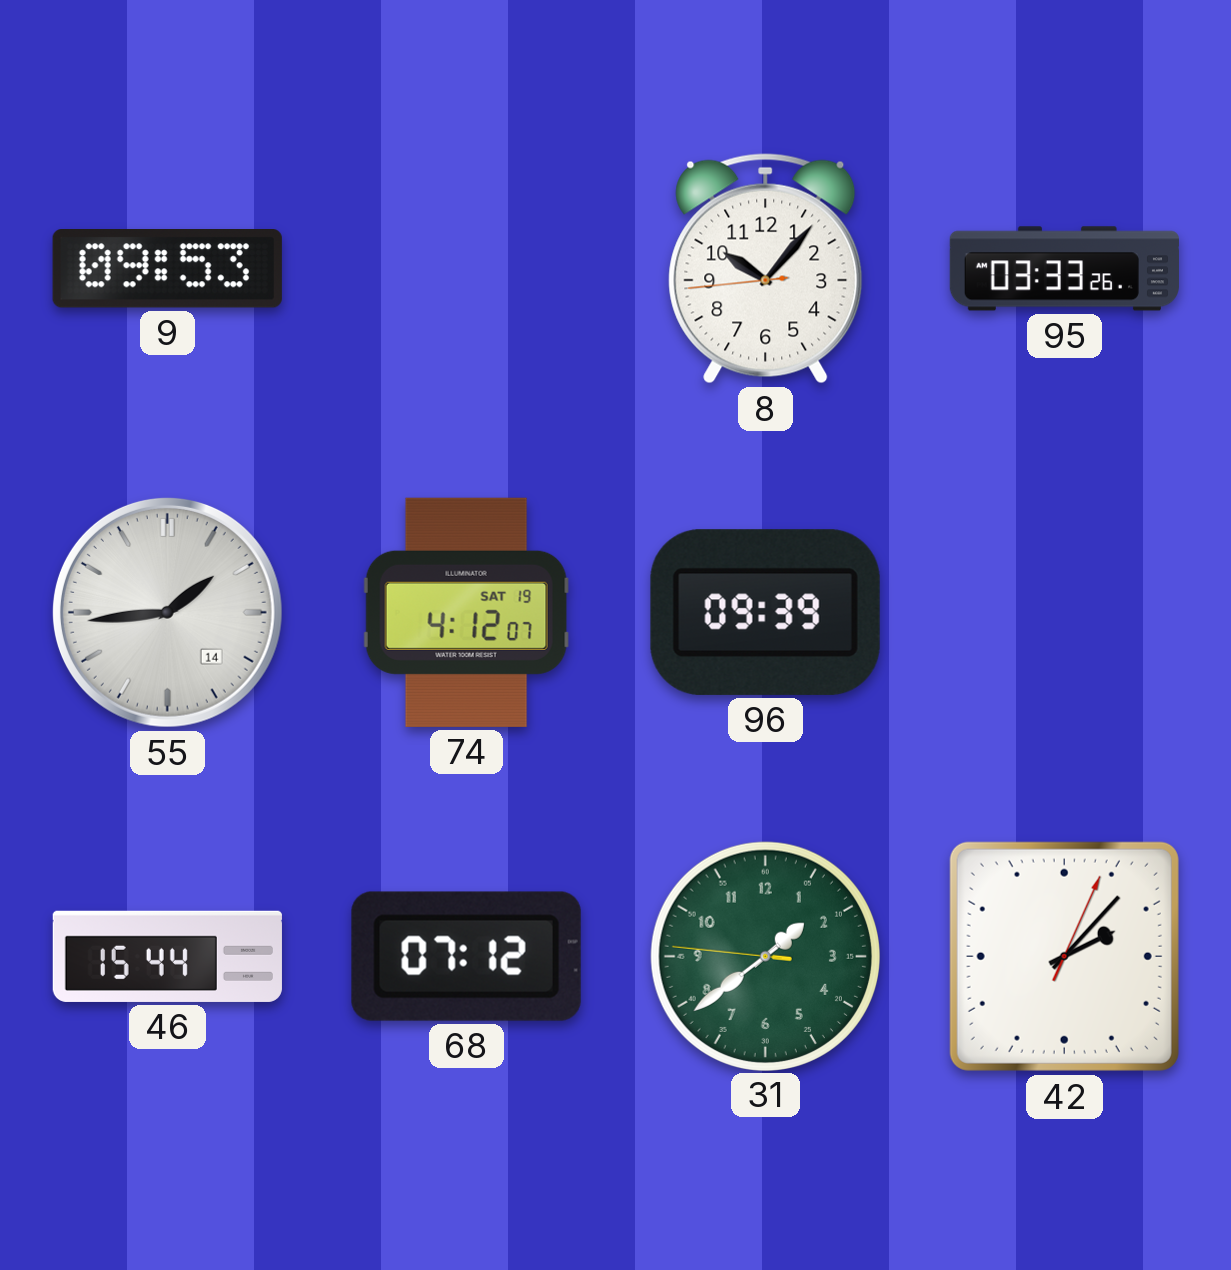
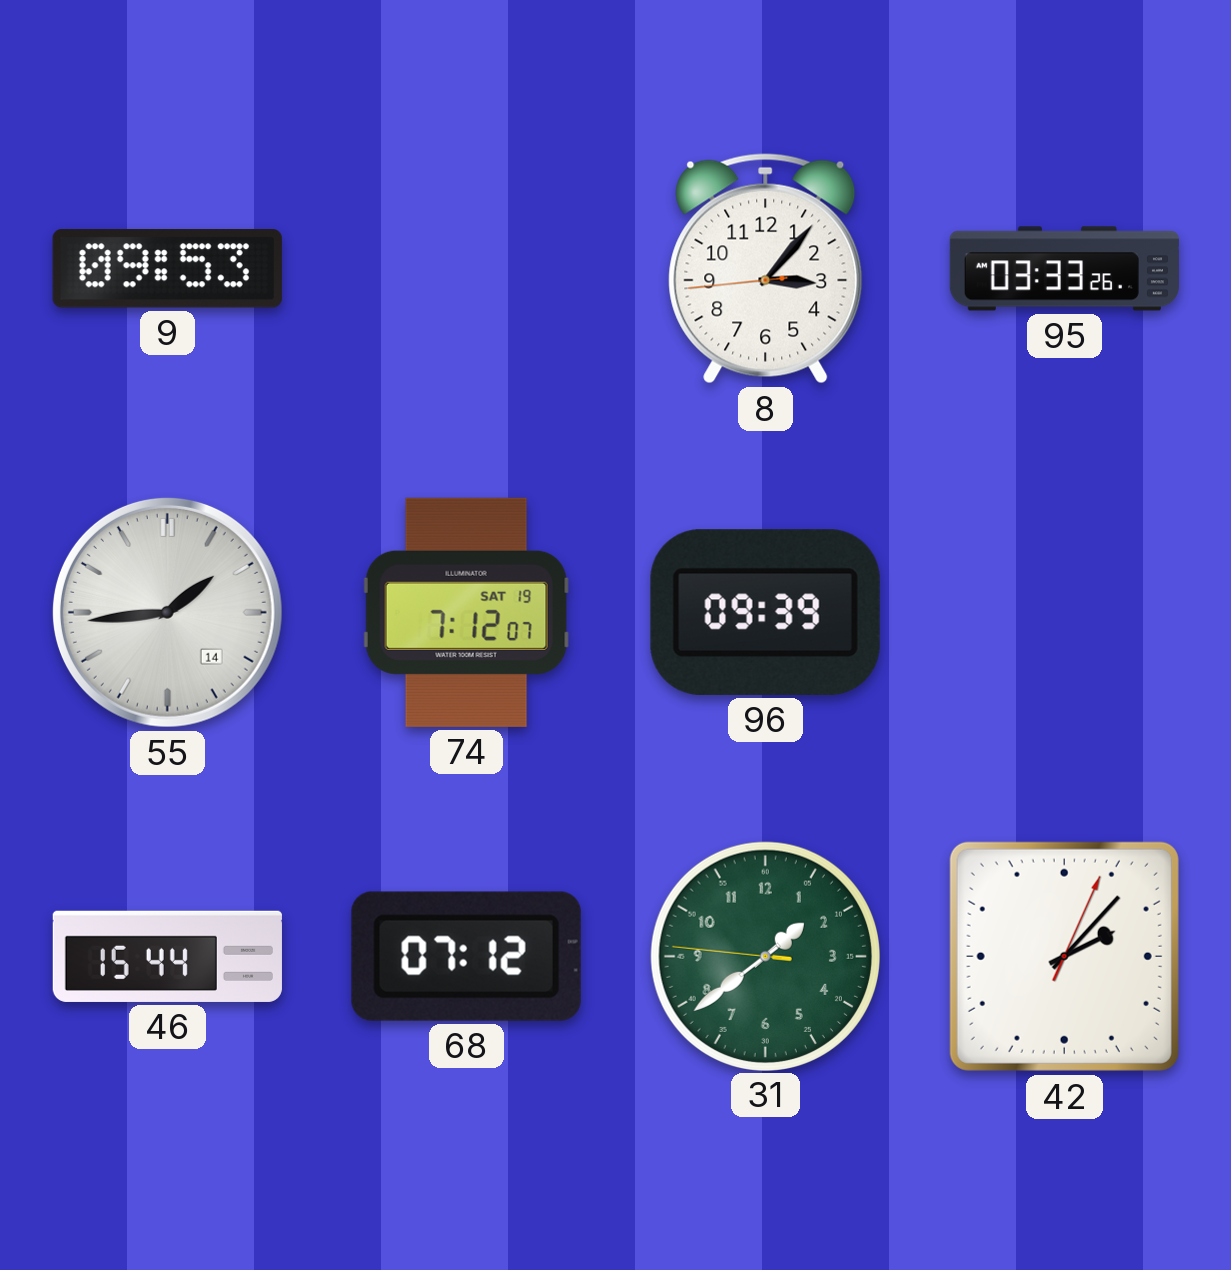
8: 10:06 -> 3:06
74: 4:12 -> 7:12
